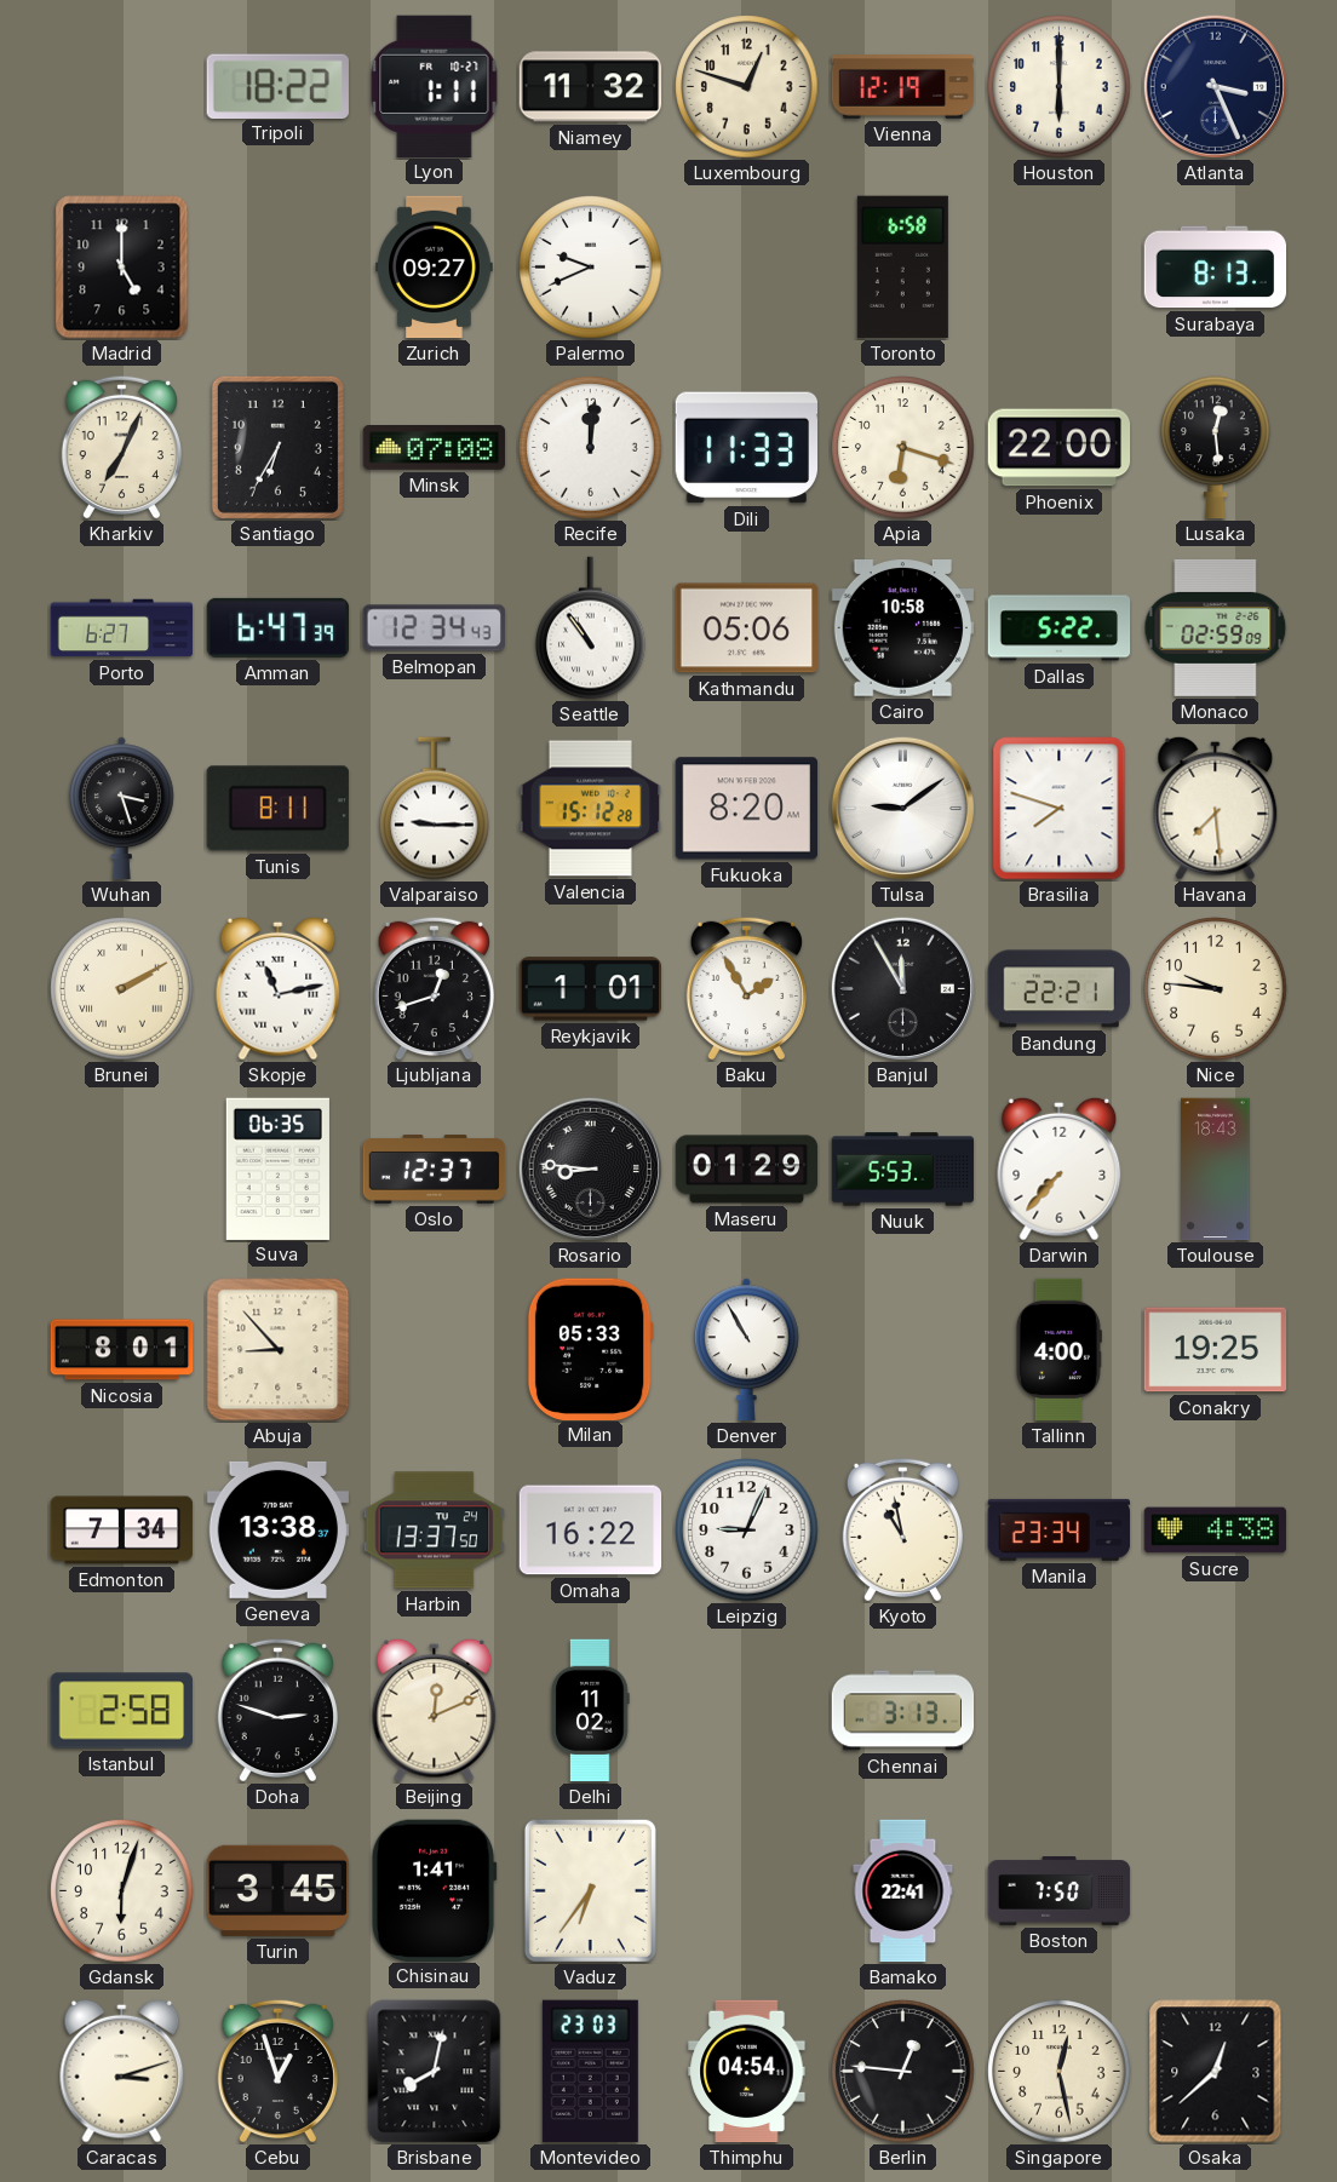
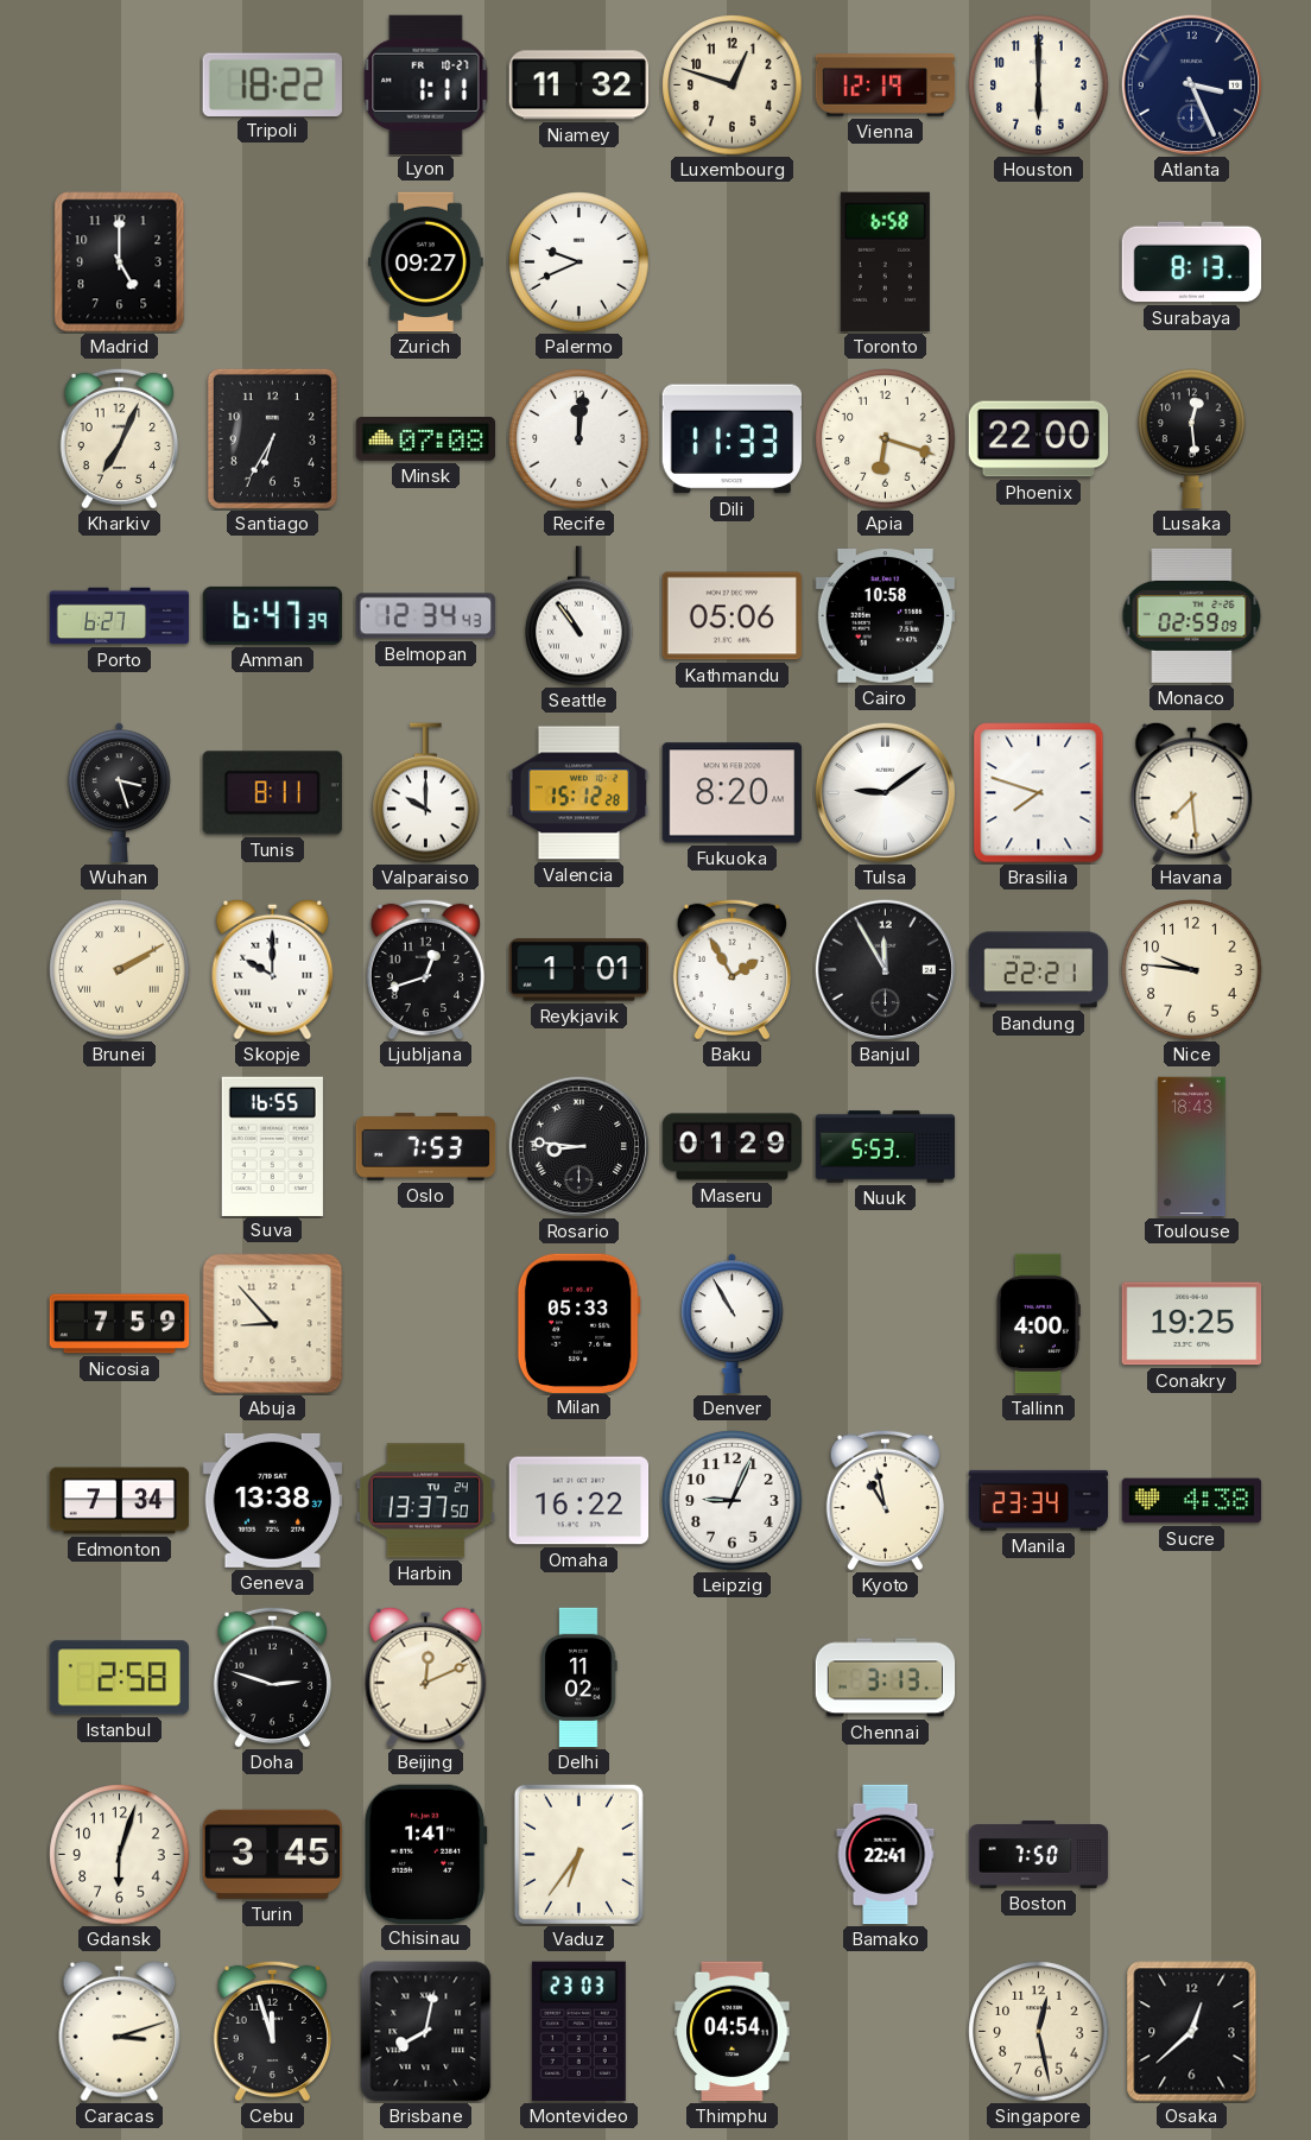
Dallas: 5:22 -> none
Valparaiso: 9:15 -> 10:00
Skopje: 11:13 -> 10:00
Suva: 06:35 -> 16:55
Oslo: 12:37 -> 7:53
Darwin: 7:37 -> none
Nicosia: 8:01 -> 7:59
Cebu: 12:57 -> 11:57
Berlin: 12:46 -> none
